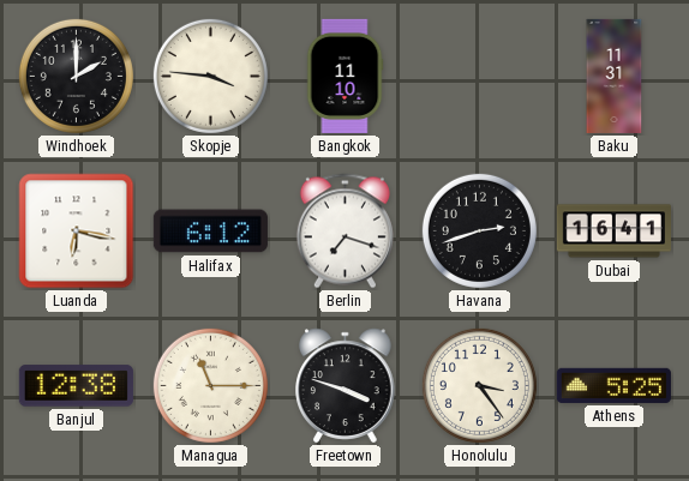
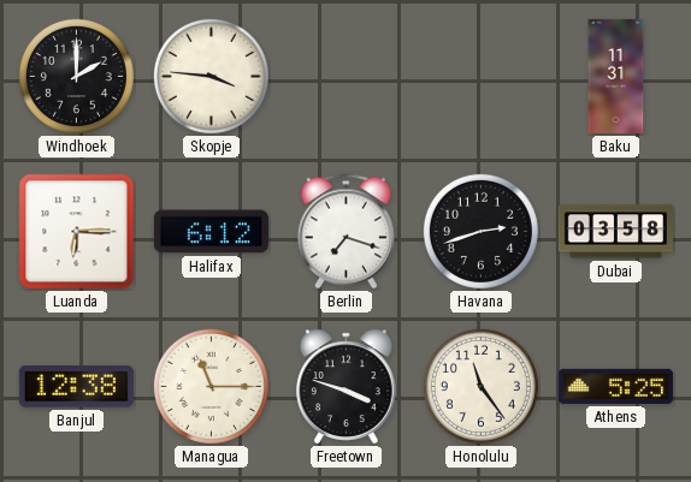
Bangkok: 11:10 -> none
Luanda: 6:17 -> 6:15
Dubai: 16:41 -> 03:58
Honolulu: 3:24 -> 11:24
